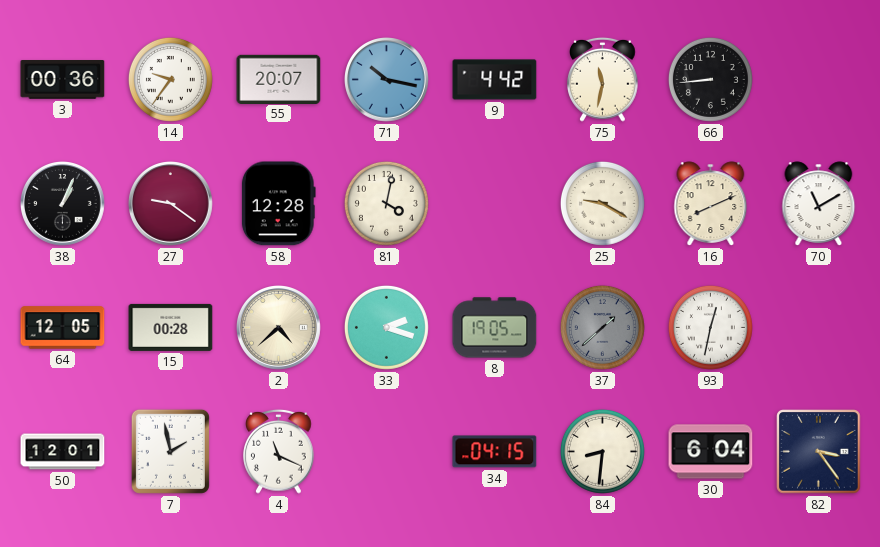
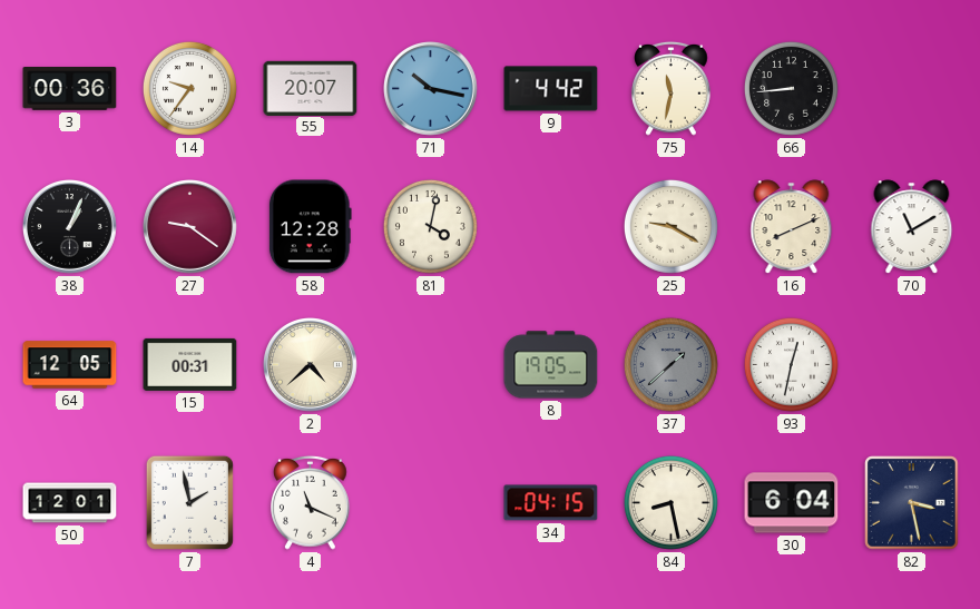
15: 00:28 -> 00:31
33: 2:18 -> none
84: 8:31 -> 8:28
82: 3:24 -> 3:28
